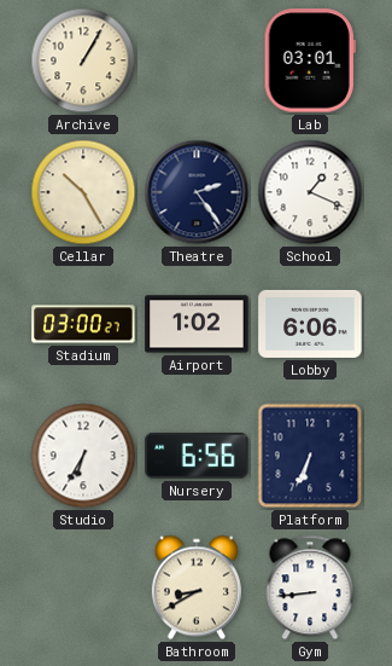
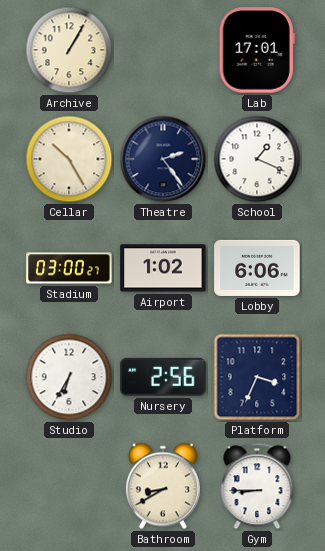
Lab: 03:01 -> 17:01
Nursery: 6:56 -> 2:56
Platform: 6:34 -> 3:34
Gym: 8:44 -> 8:45
